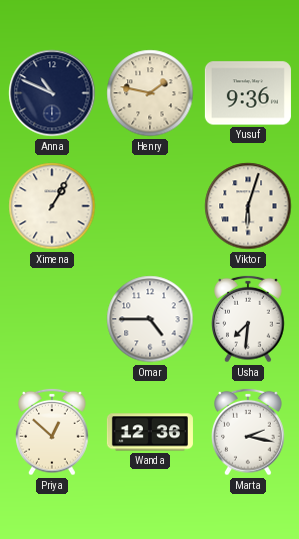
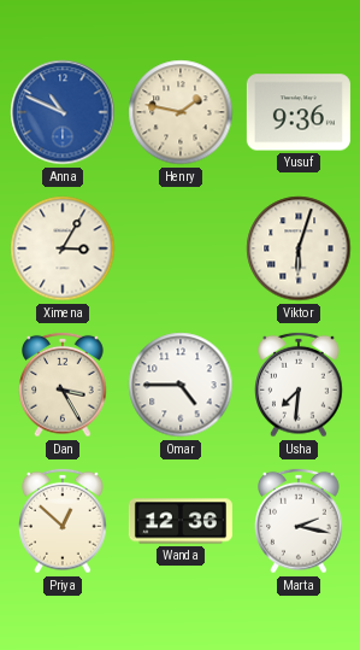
Anna dial: navy -> blue
Ximena: 1:05 -> 3:05
Dan: none -> 3:25
